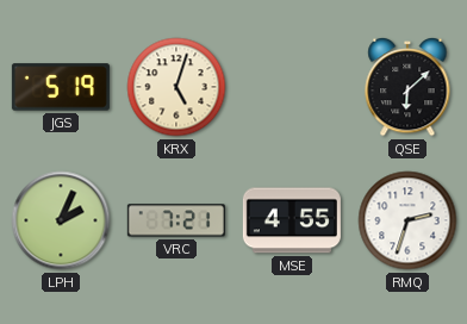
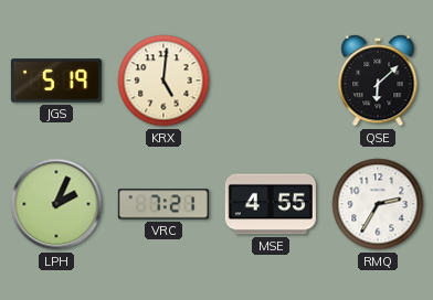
KRX: 5:03 -> 5:01
RMQ: 2:33 -> 2:35
